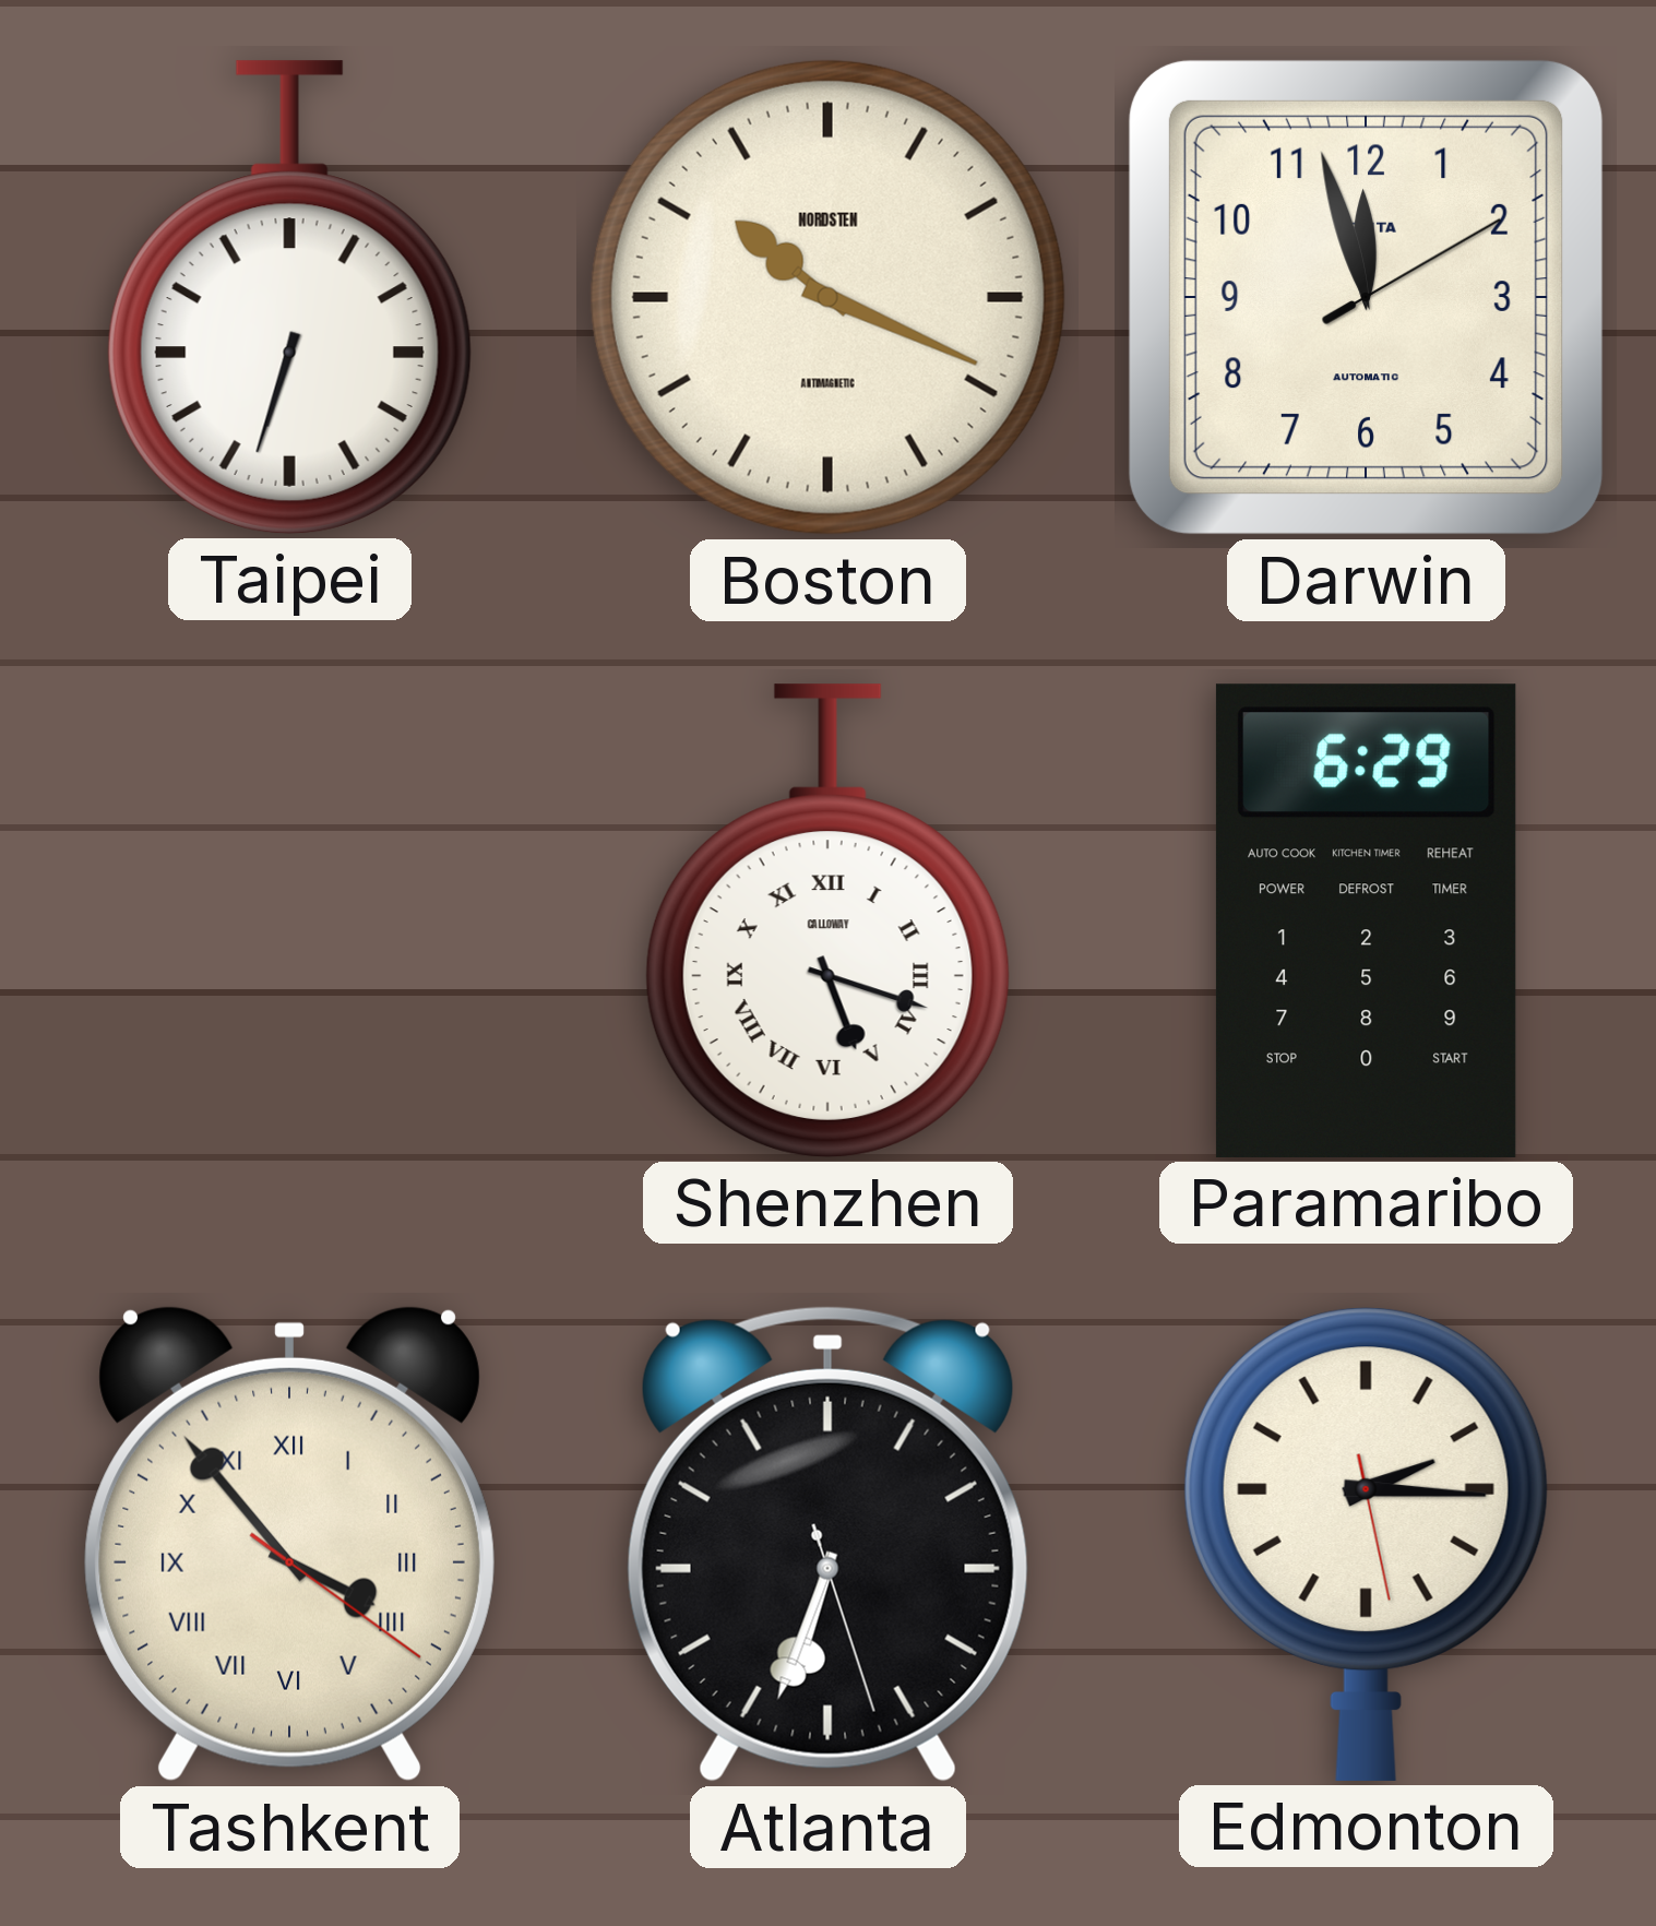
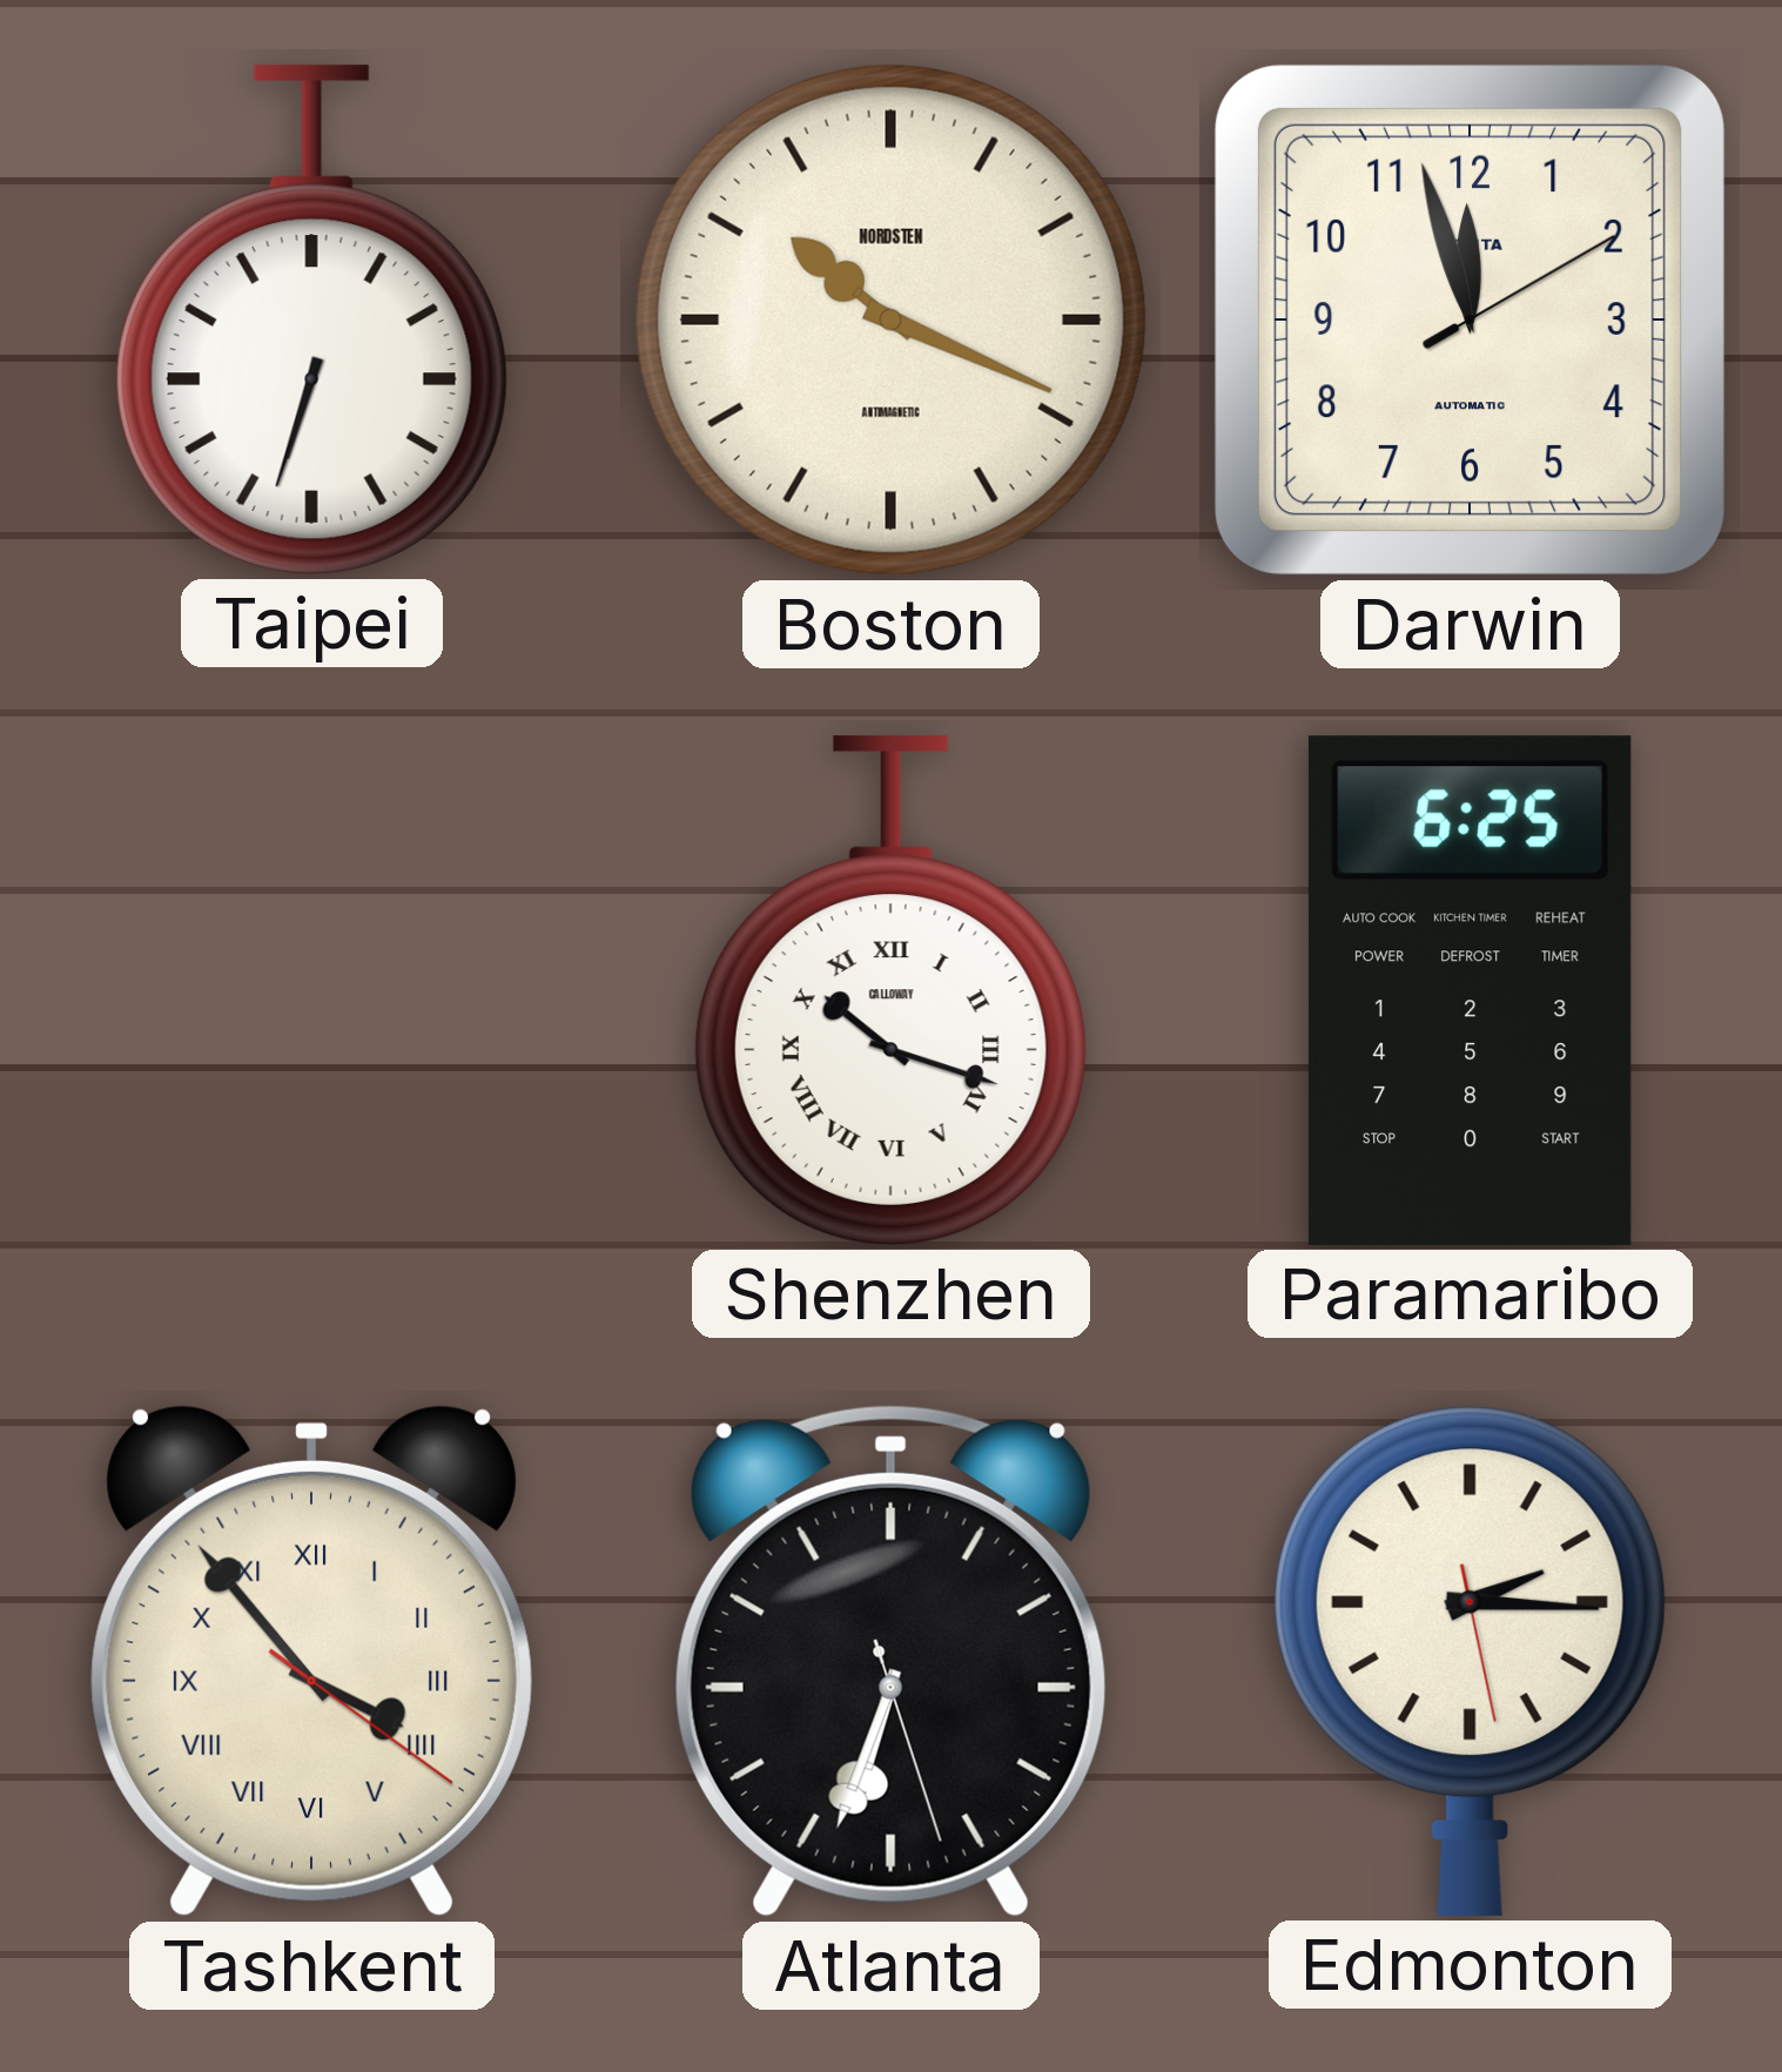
Shenzhen: 5:18 -> 10:18
Paramaribo: 6:29 -> 6:25
